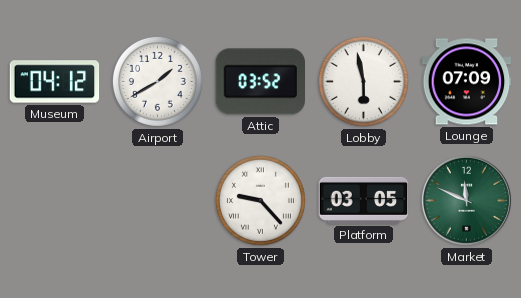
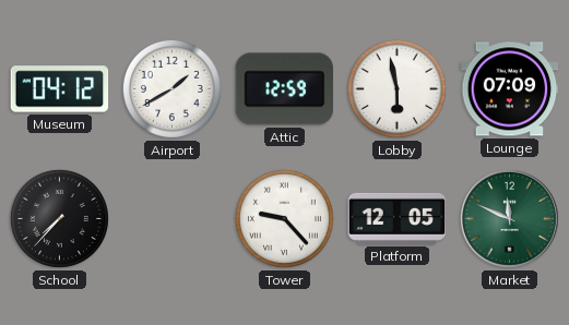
Attic: 03:52 -> 12:59
School: none -> 7:37
Platform: 03:05 -> 12:05
